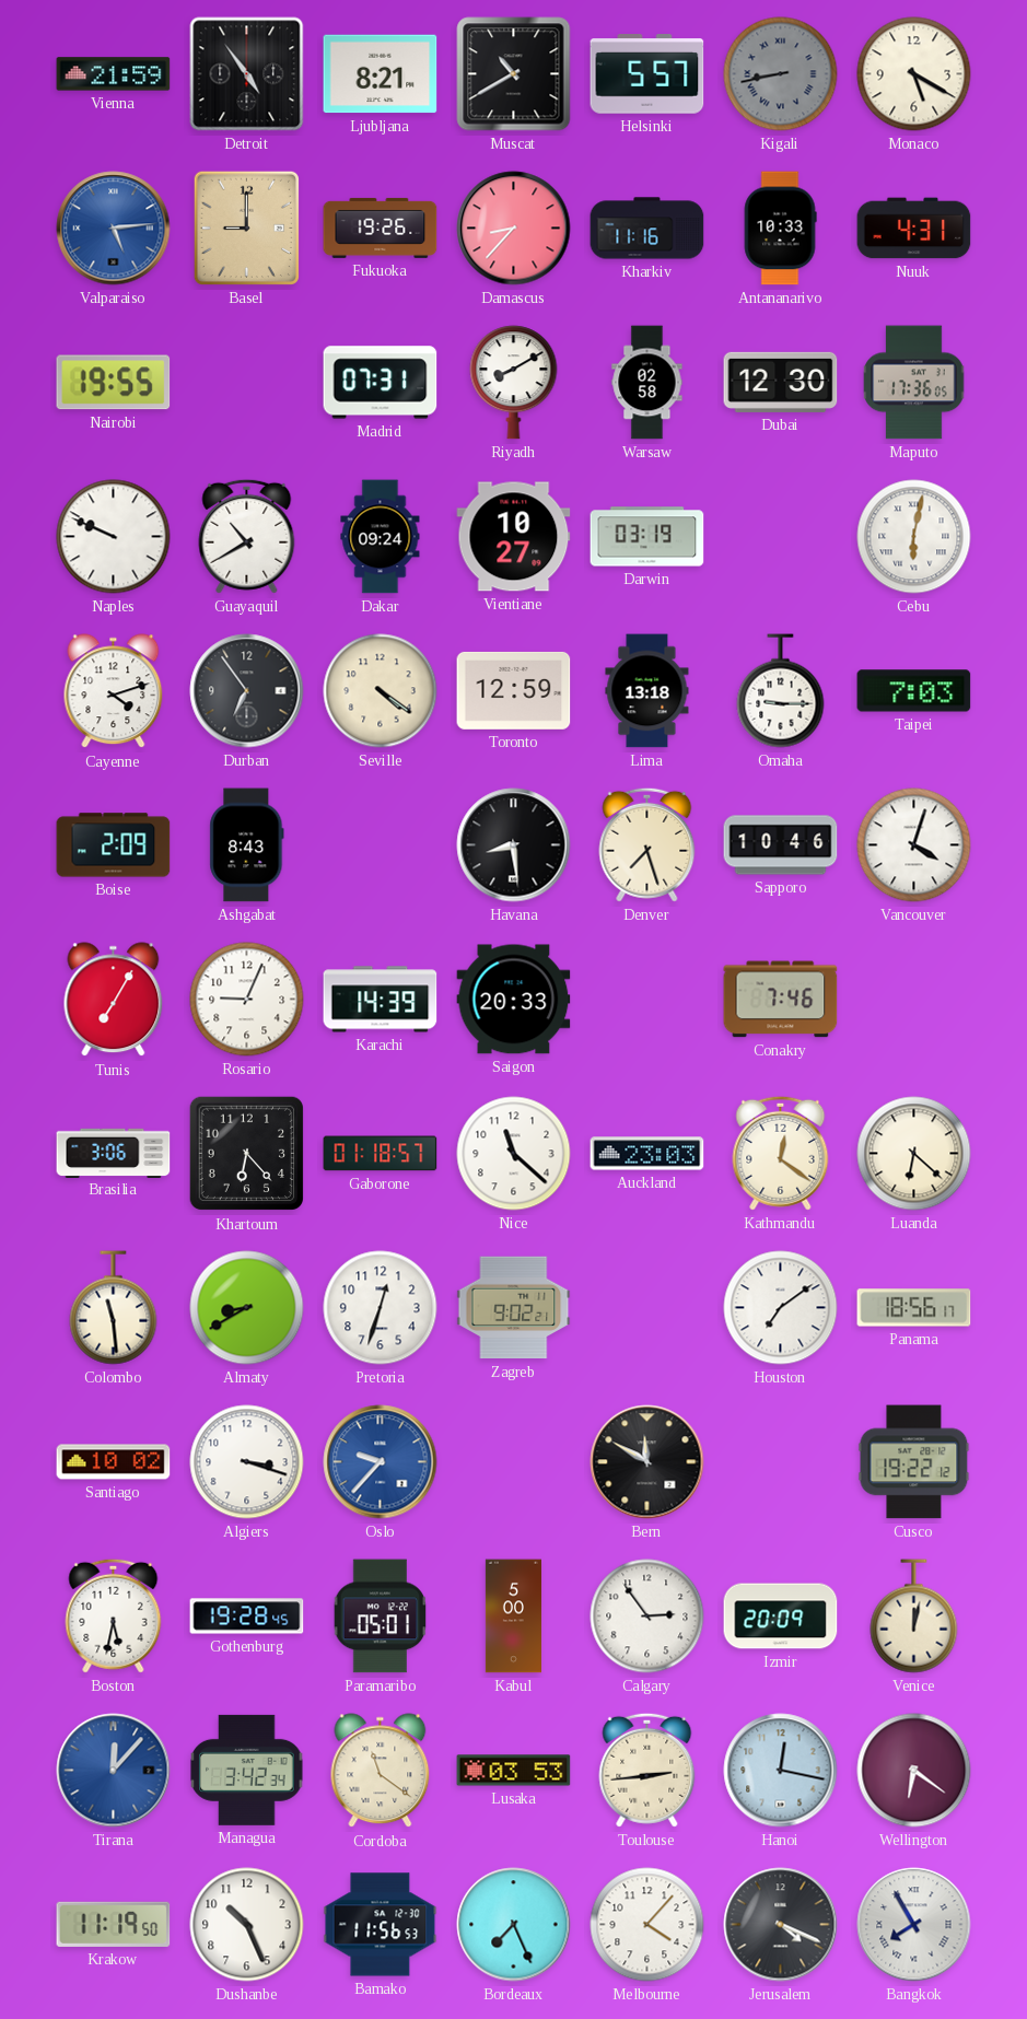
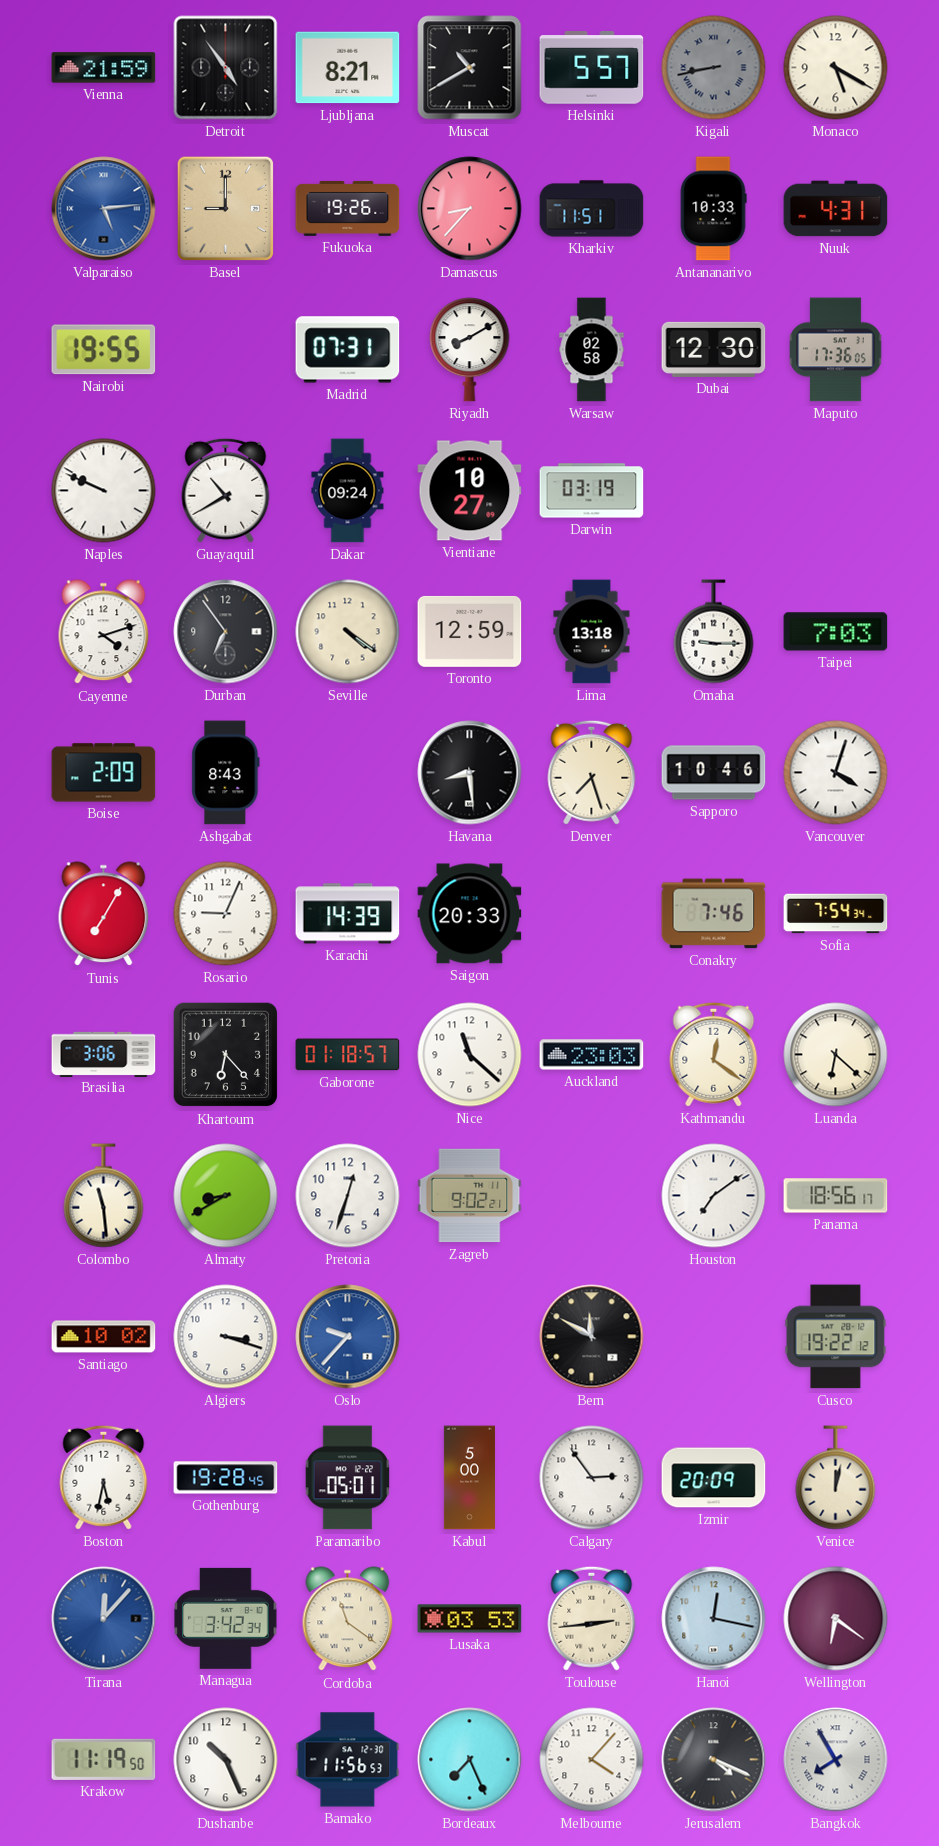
Kharkiv: 11:16 -> 11:51
Cebu: 6:02 -> none
Sofia: none -> 7:54
